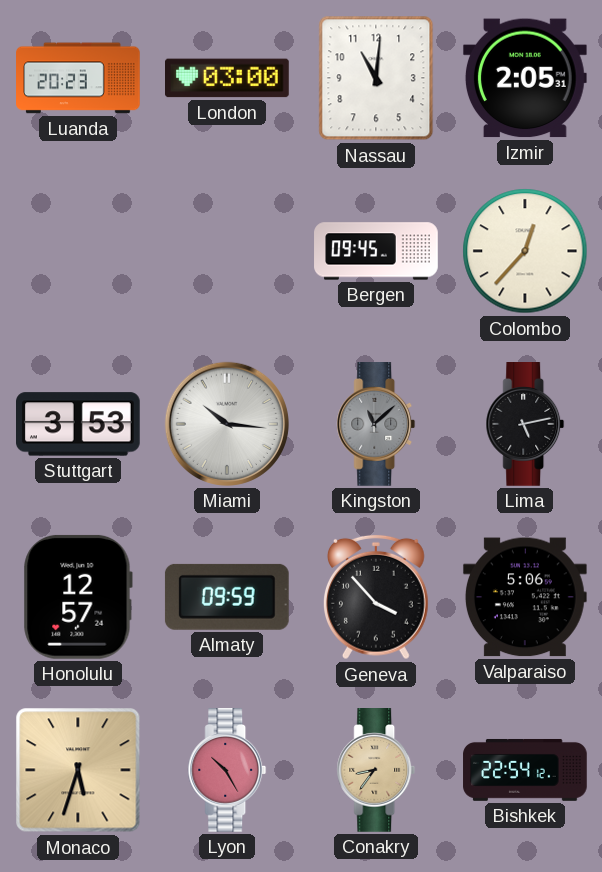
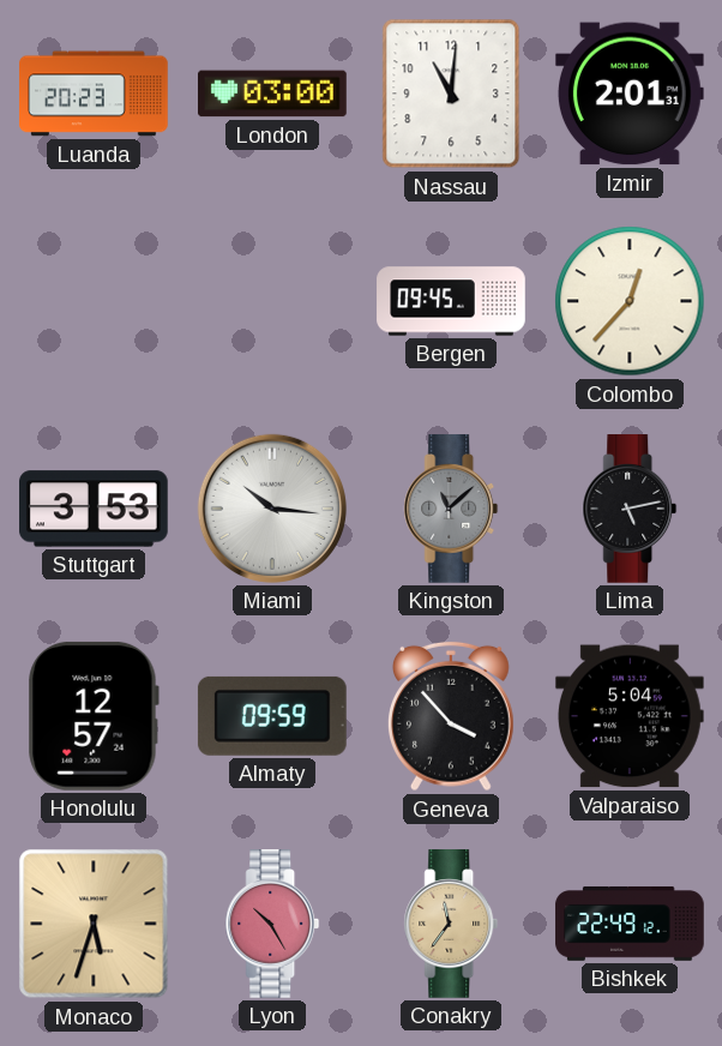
Izmir: 2:05 -> 2:01
Valparaiso: 5:06 -> 5:04
Conakry: 8:36 -> 11:36
Bishkek: 22:54 -> 22:49
